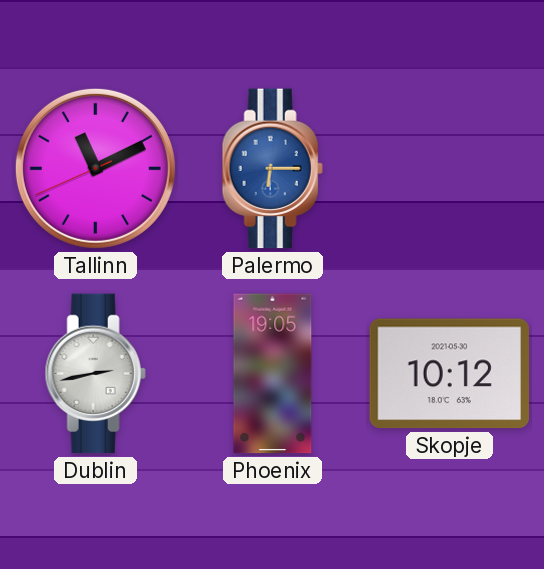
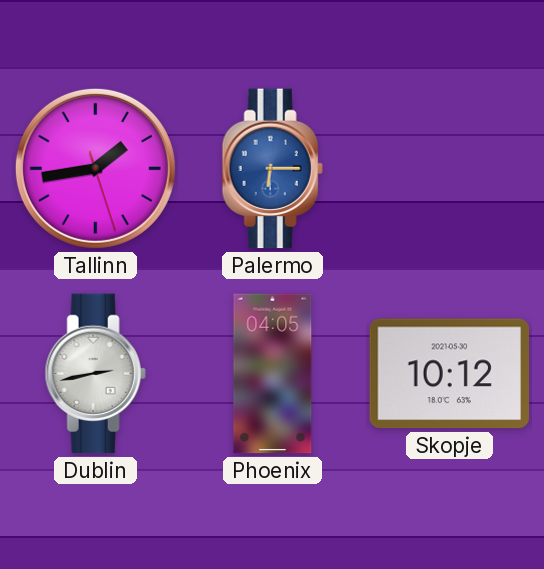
Tallinn: 11:10 -> 1:43
Phoenix: 19:05 -> 04:05
